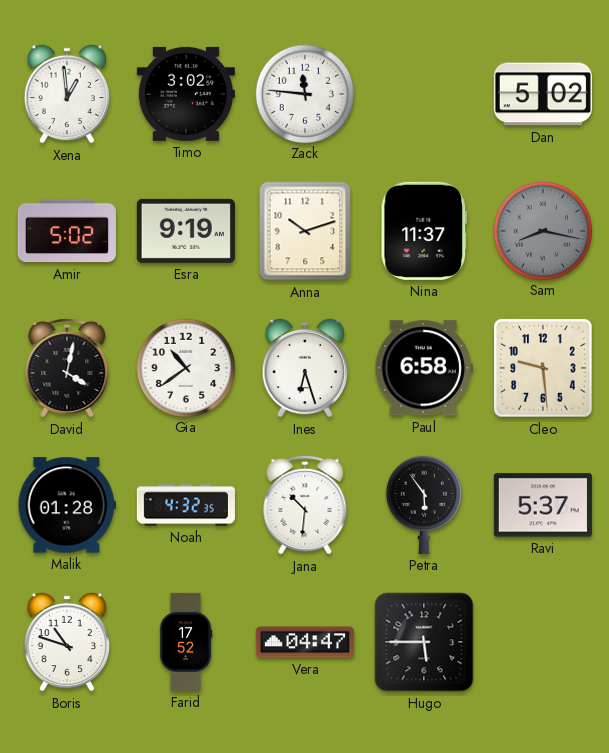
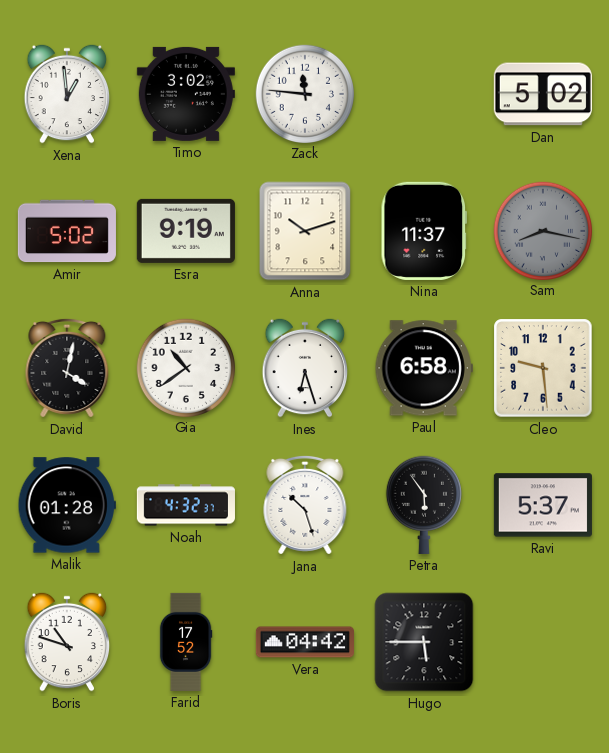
Noah: 4:32:35 -> 4:32:37
Jana: 10:31 -> 10:27
Vera: 04:47 -> 04:42
